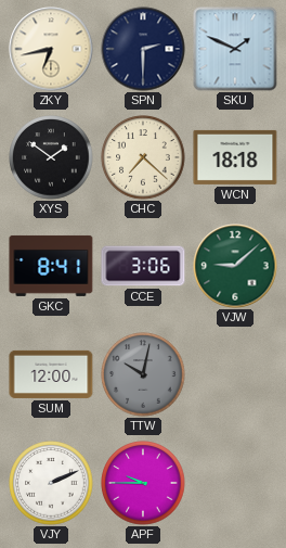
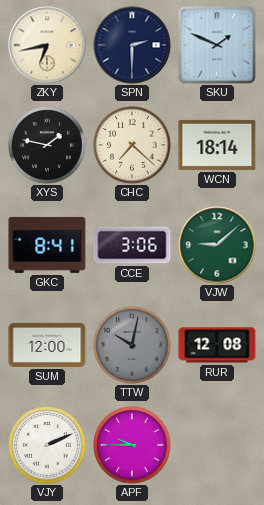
XYS: 1:51 -> 1:47
WCN: 18:18 -> 18:14
RUR: none -> 12:08
